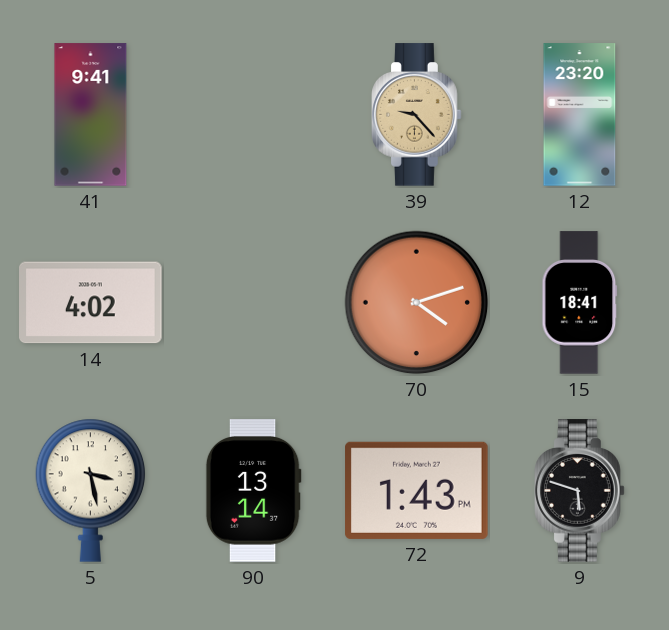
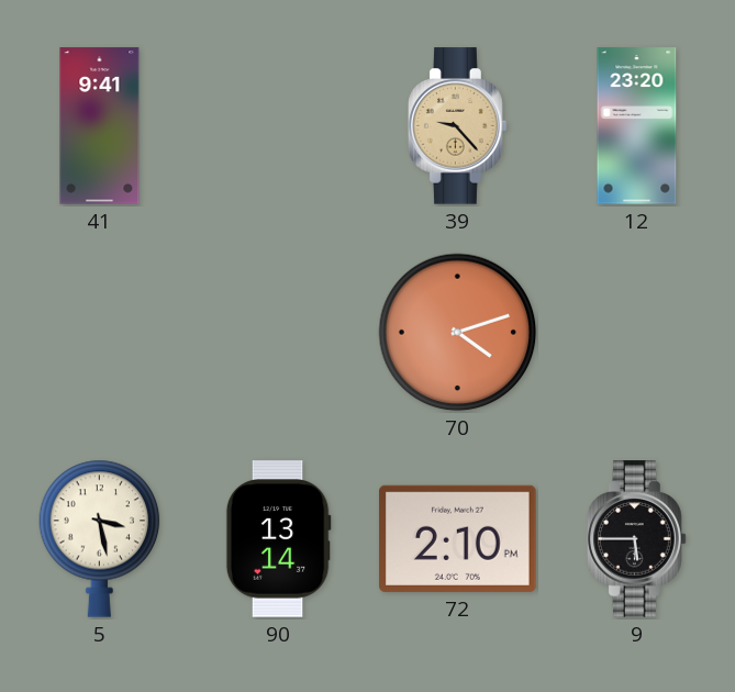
14: 4:02 -> none
15: 18:41 -> none
72: 1:43 -> 2:10
9: 5:48 -> 5:45
